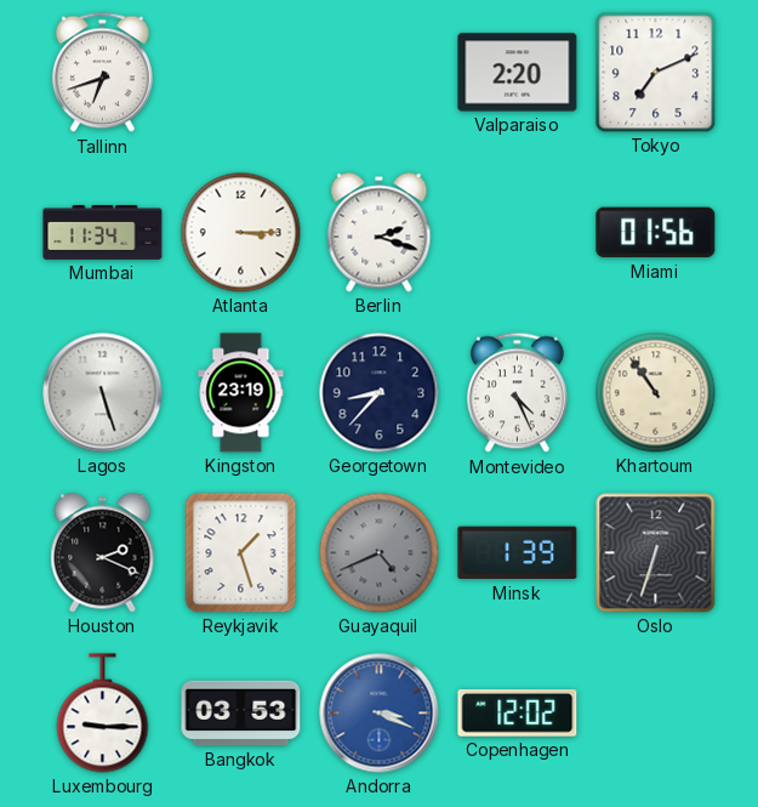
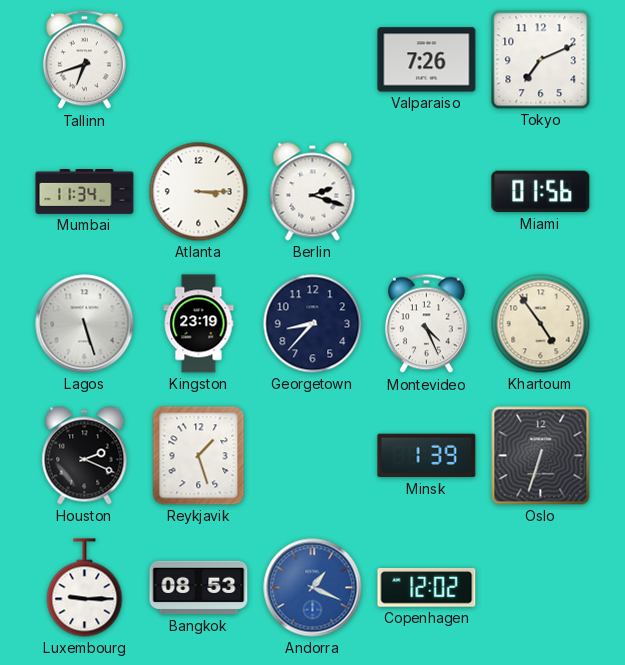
Valparaiso: 2:20 -> 7:26
Khartoum: 10:54 -> 4:54
Guayaquil: 4:41 -> none
Bangkok: 03:53 -> 08:53
Andorra: 3:19 -> 1:19
